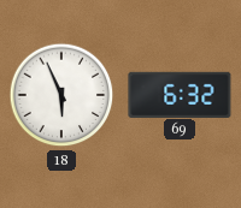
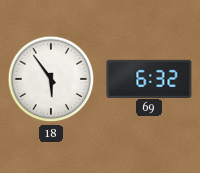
18: 5:56 -> 5:54
